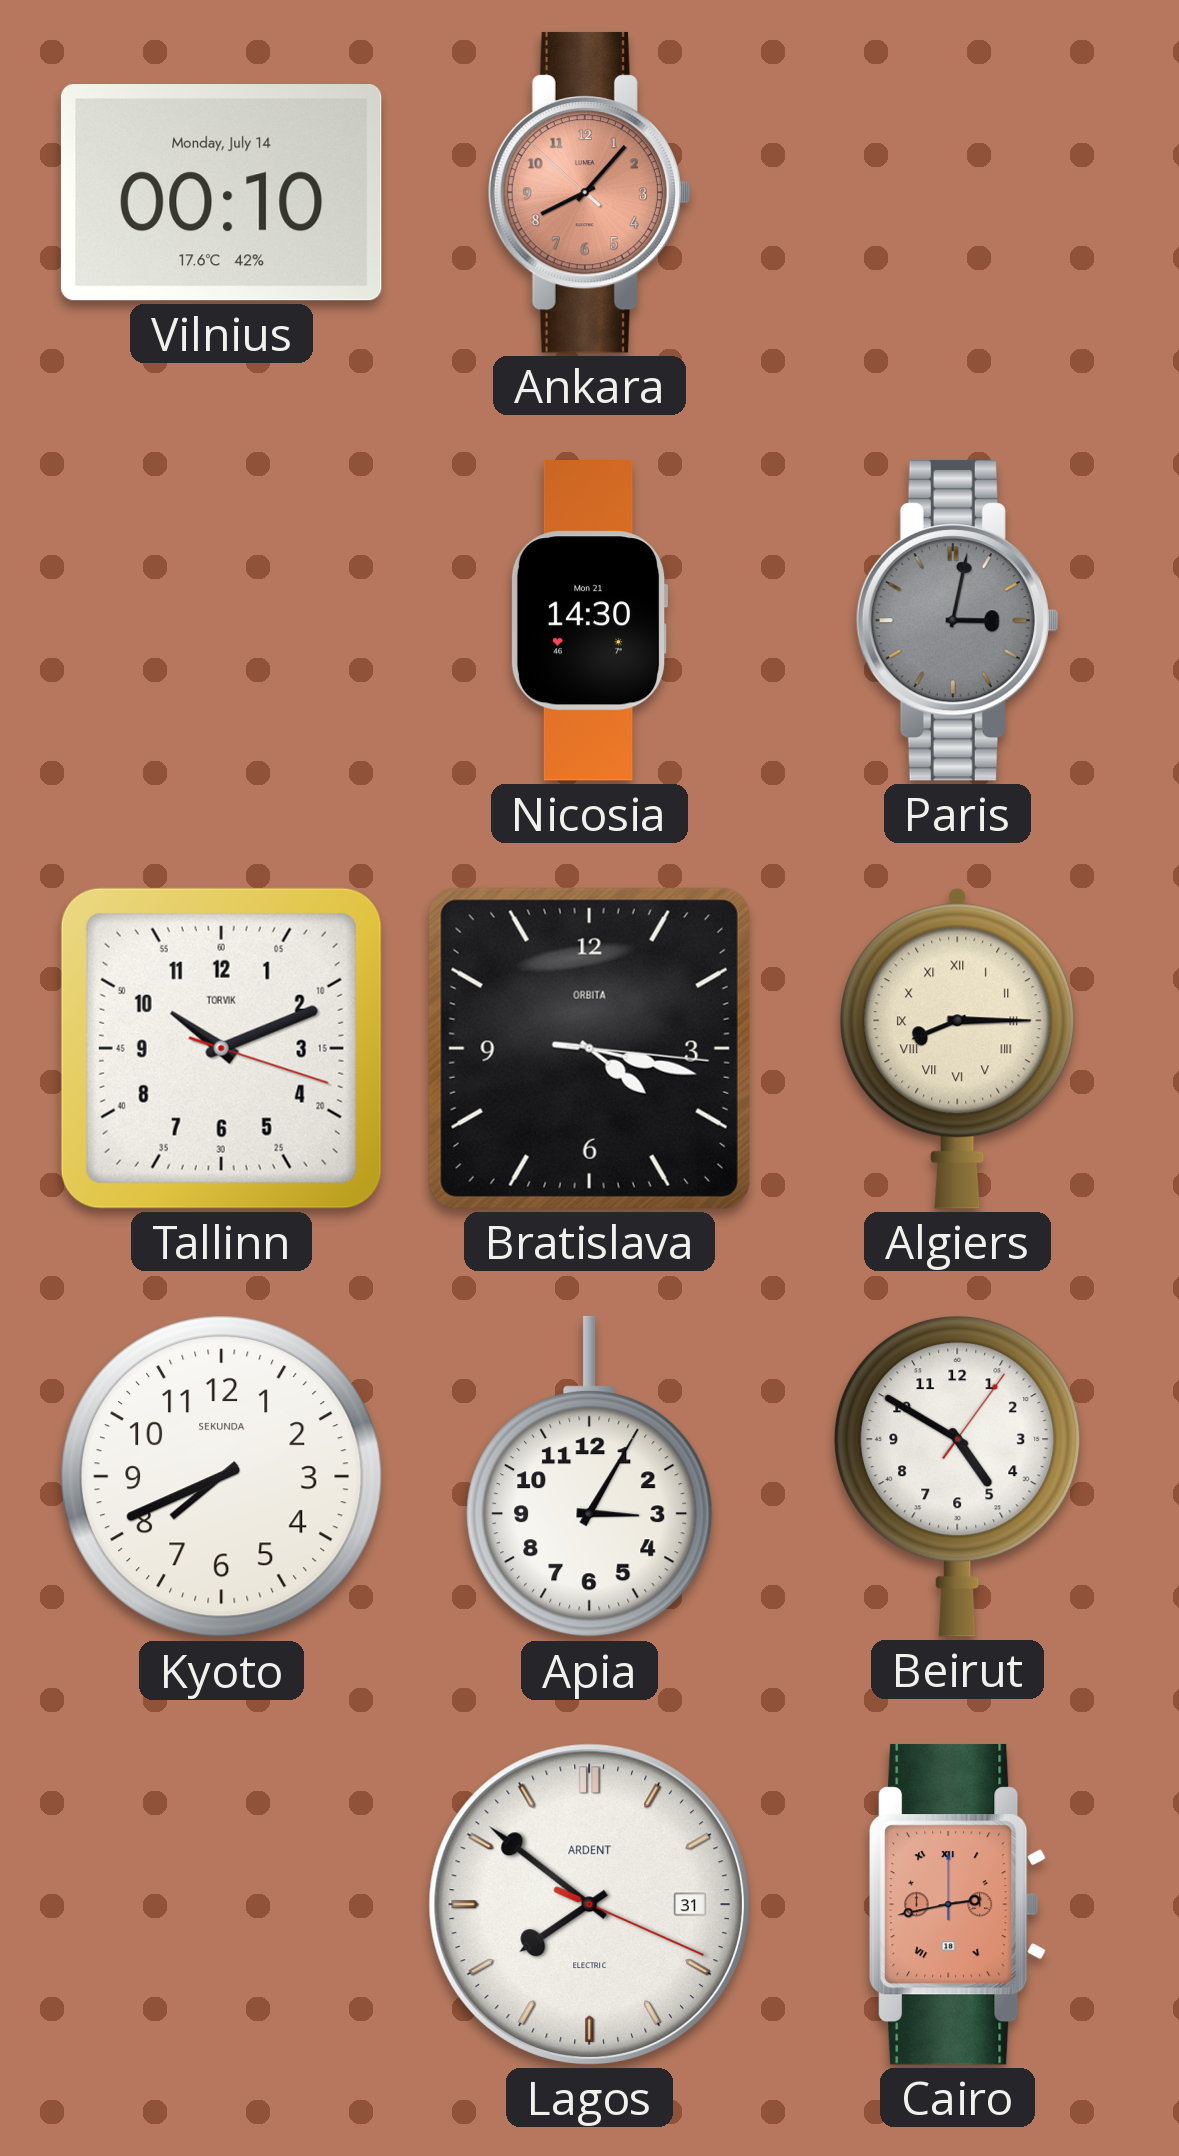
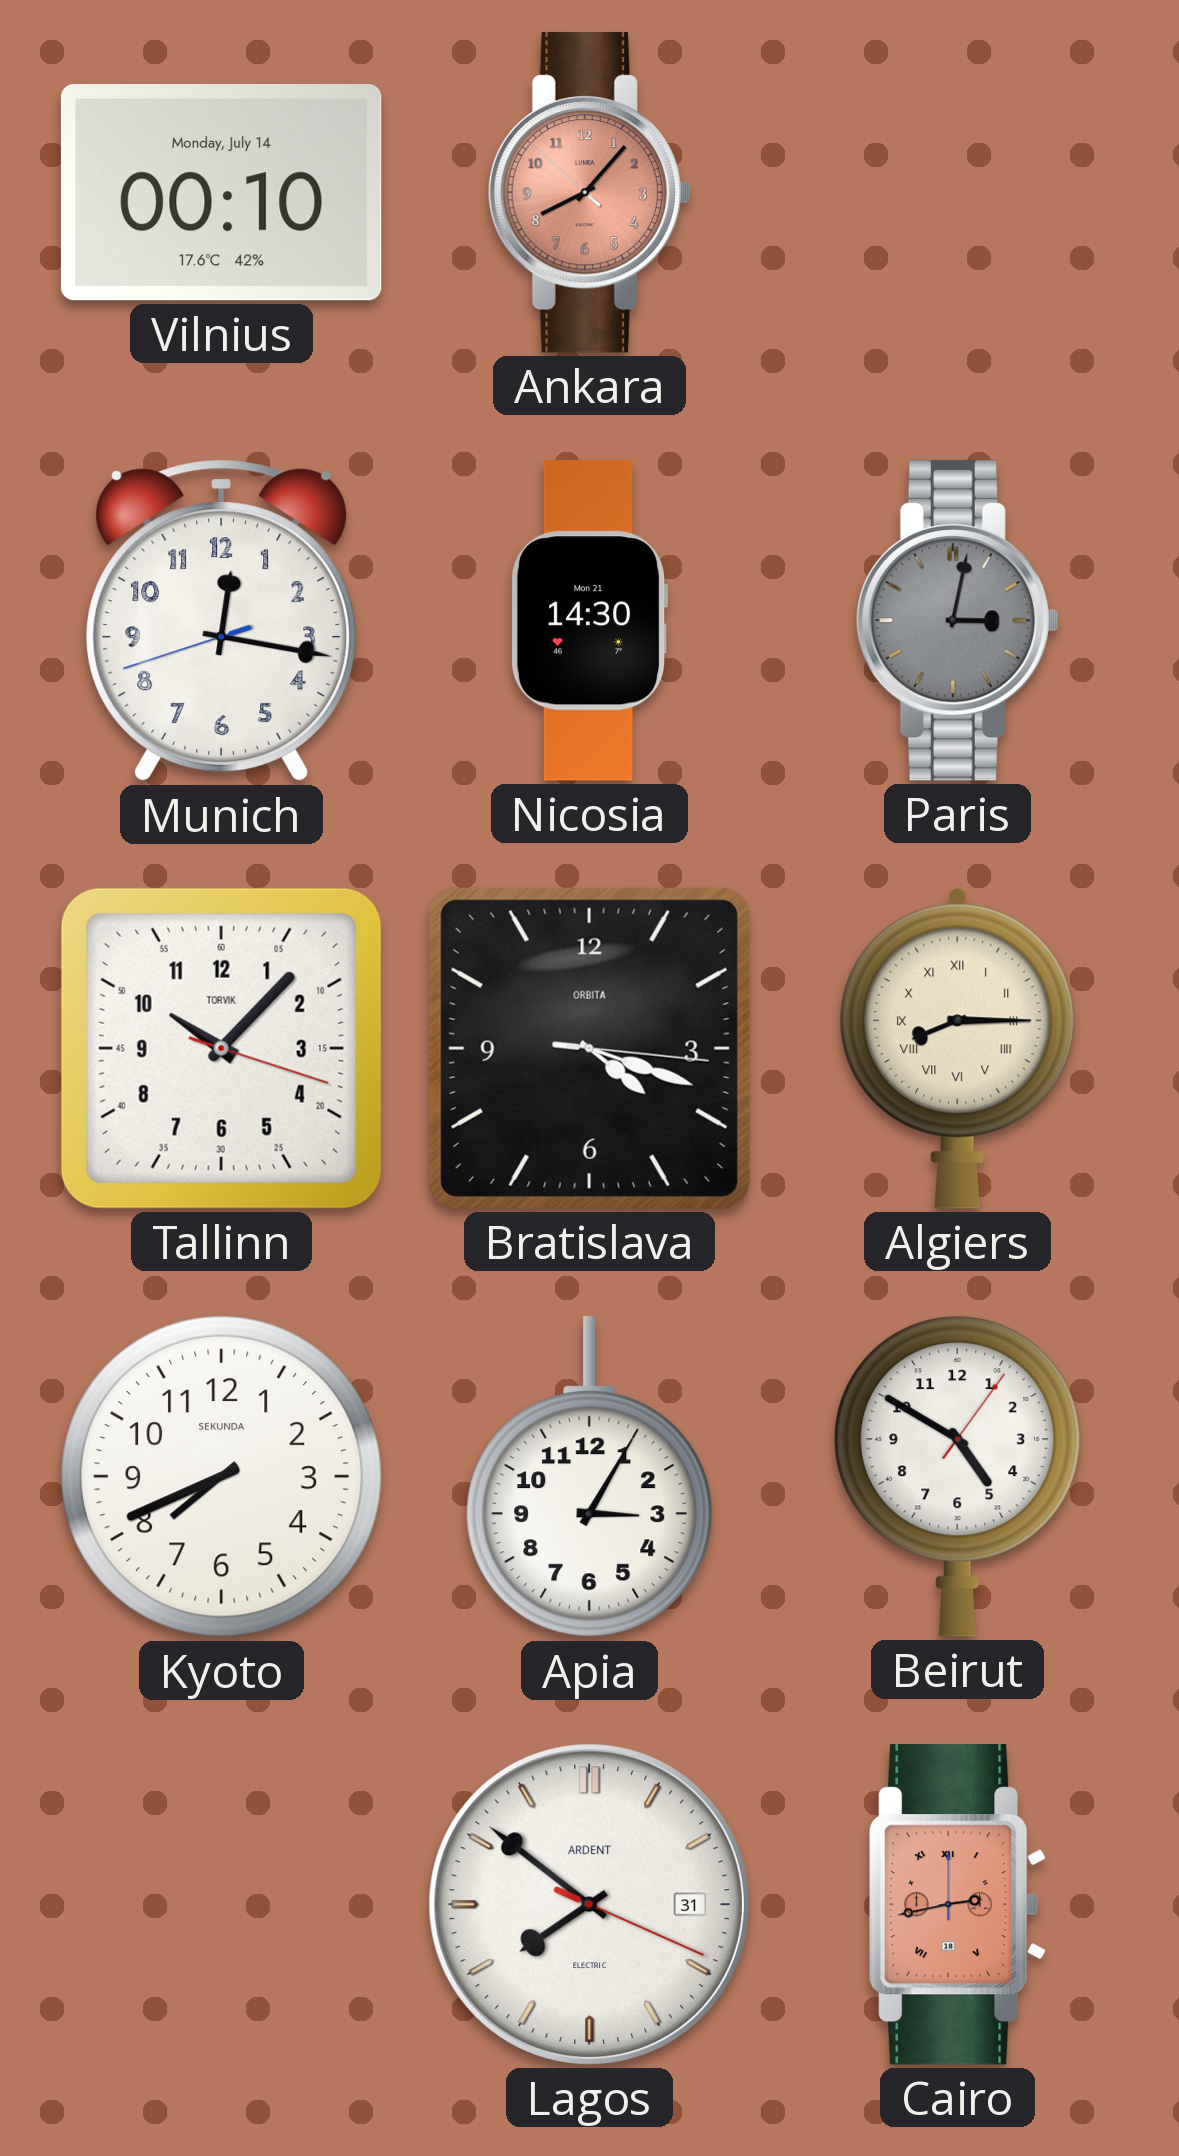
Munich: none -> 12:16
Tallinn: 10:11 -> 10:07
Bratislava: 4:17 -> 4:18
